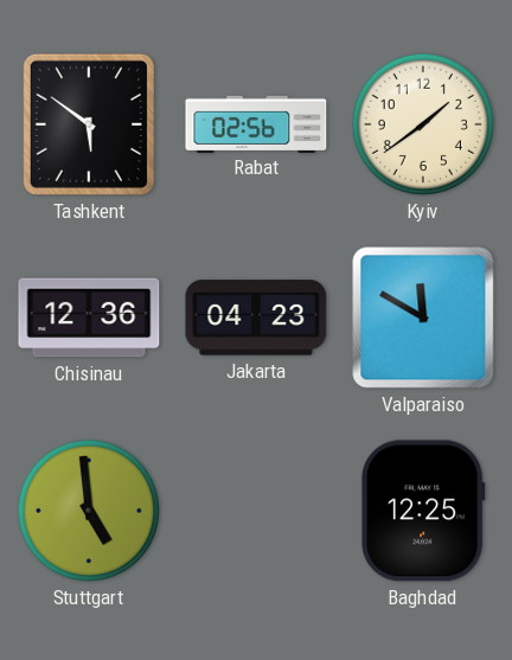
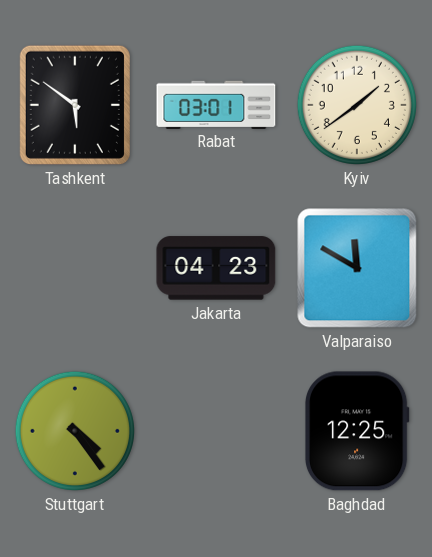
Rabat: 02:56 -> 03:01
Chisinau: 12:36 -> none
Stuttgart: 4:59 -> 4:24
